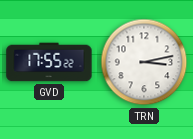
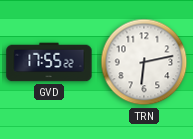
TRN: 3:13 -> 6:13
